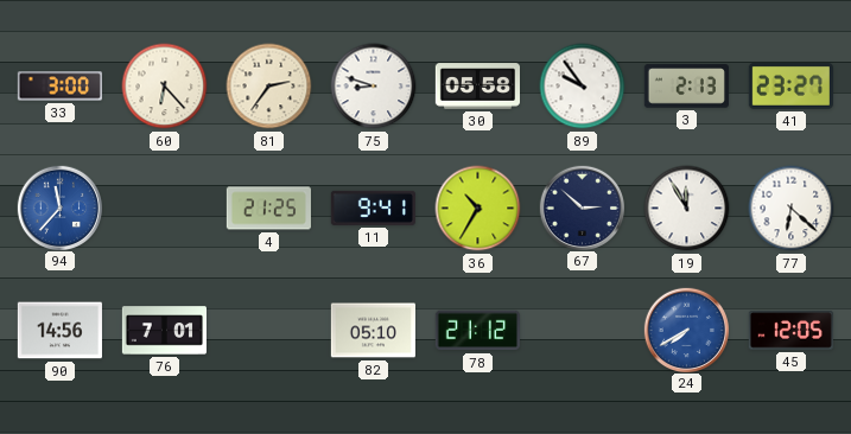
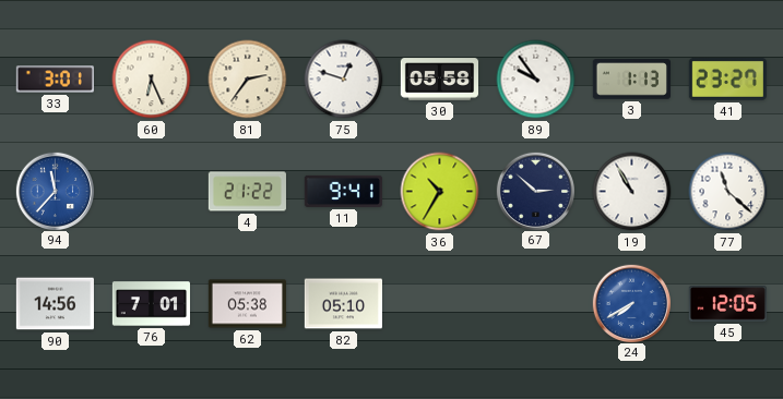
33: 3:00 -> 3:01
60: 6:23 -> 6:26
75: 8:48 -> 12:48
3: 2:13 -> 1:13
4: 21:25 -> 21:22
19: 11:55 -> 10:55
77: 6:22 -> 11:22
62: none -> 05:38
78: 21:12 -> none
